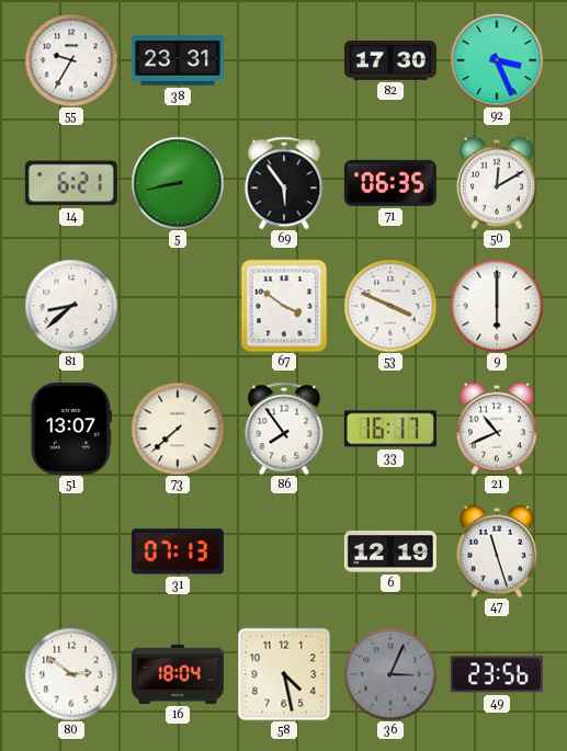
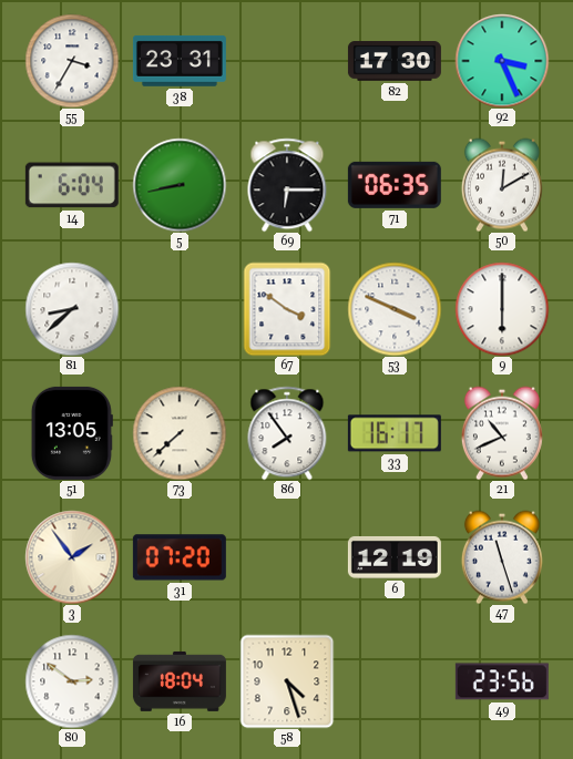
55: 9:35 -> 3:35
14: 6:21 -> 6:04
69: 5:54 -> 6:15
51: 13:07 -> 13:05
3: none -> 1:54
31: 07:13 -> 07:20
58: 4:28 -> 4:27
36: 3:04 -> none
